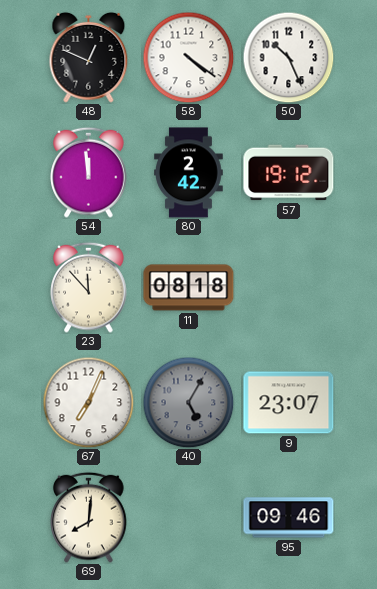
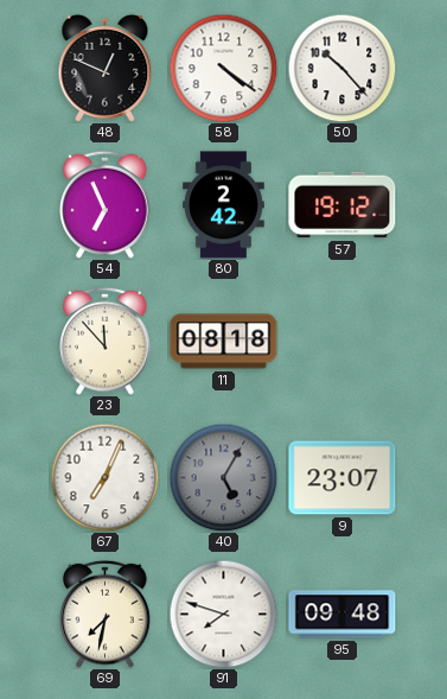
50: 10:26 -> 10:23
54: 11:59 -> 6:56
69: 8:01 -> 7:32
91: none -> 7:48
95: 09:46 -> 09:48
